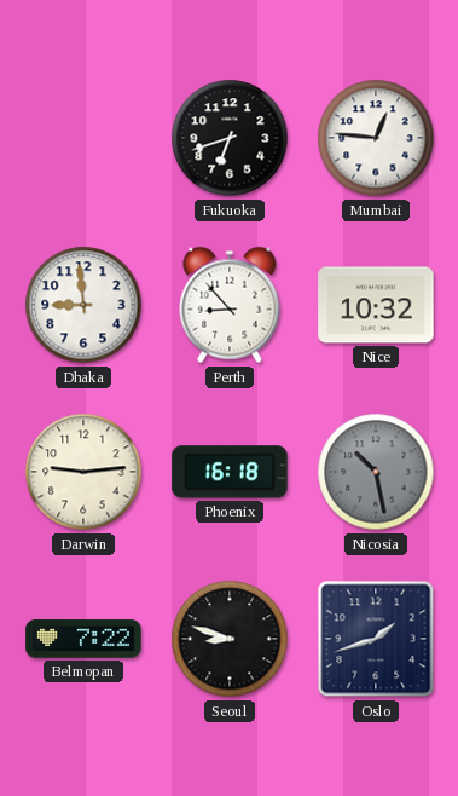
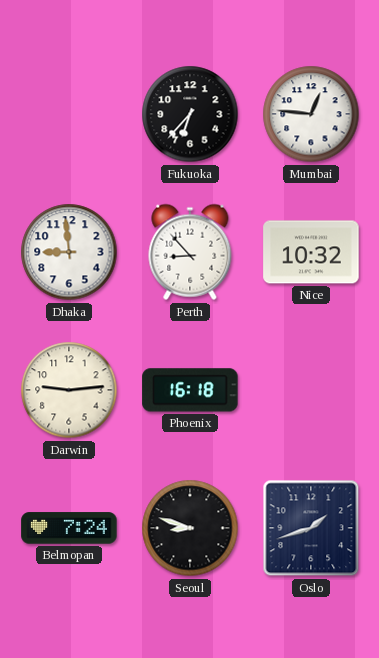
Fukuoka: 6:42 -> 6:37
Nicosia: 10:28 -> none
Belmopan: 7:22 -> 7:24
